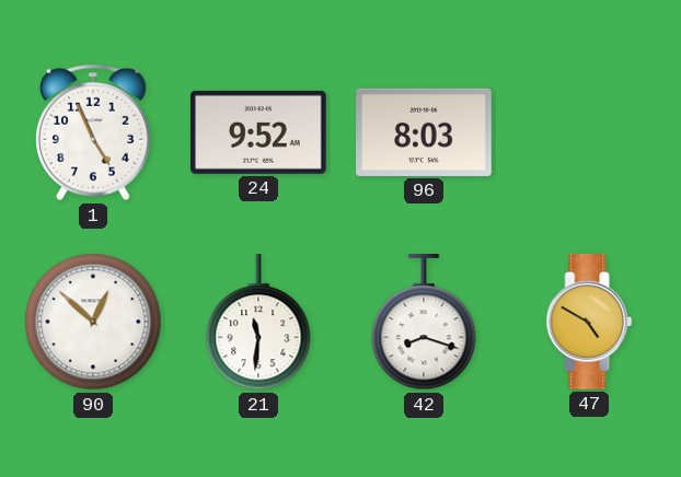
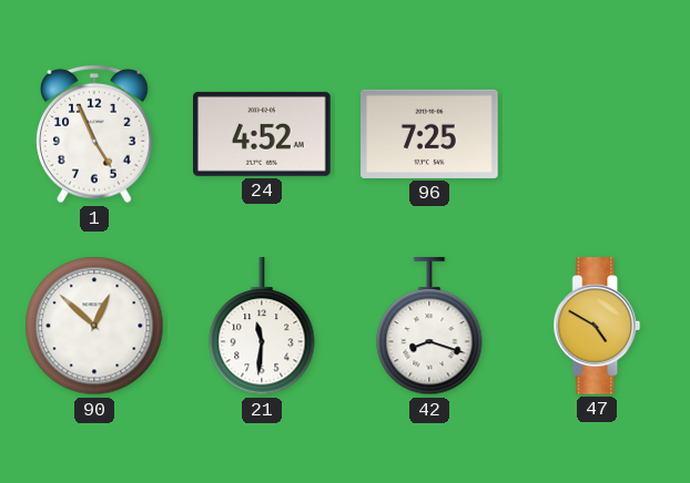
24: 9:52 -> 4:52
96: 8:03 -> 7:25
